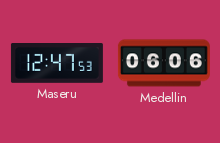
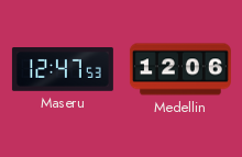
Medellin: 06:06 -> 12:06
